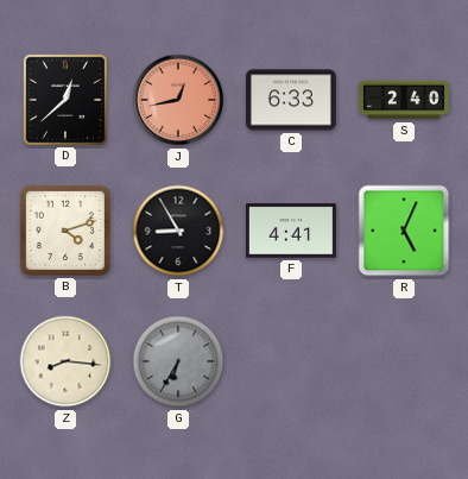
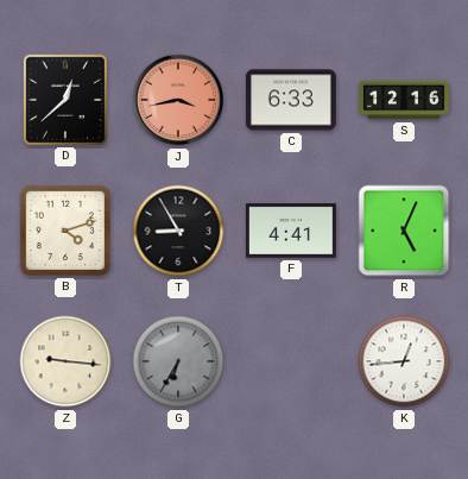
J: 12:43 -> 3:43
S: 2:40 -> 12:16
Z: 8:16 -> 9:16
K: none -> 12:44
